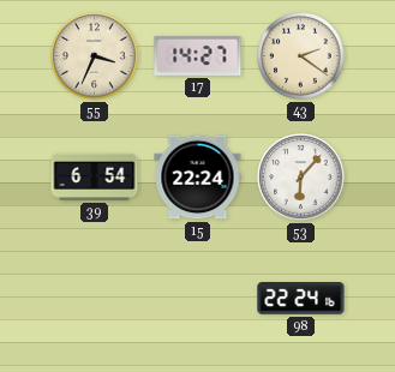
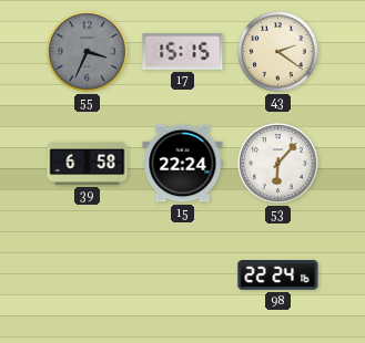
55 dial: cream -> grey
17: 14:27 -> 15:15
39: 6:54 -> 6:58
